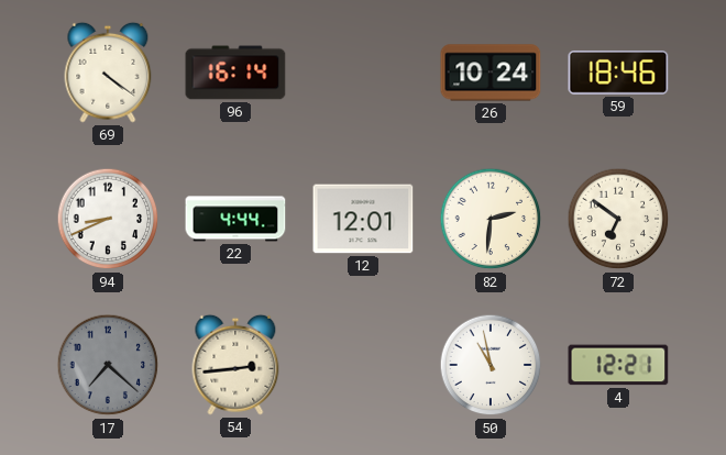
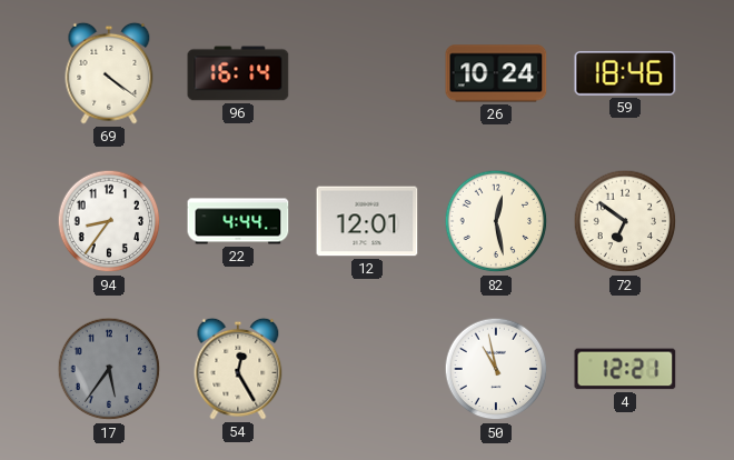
94: 8:41 -> 8:36
82: 2:31 -> 12:28
17: 7:22 -> 5:36
54: 2:44 -> 12:25
